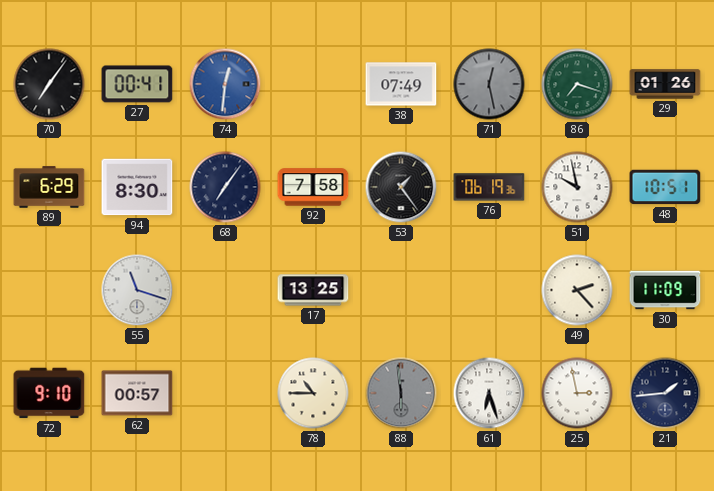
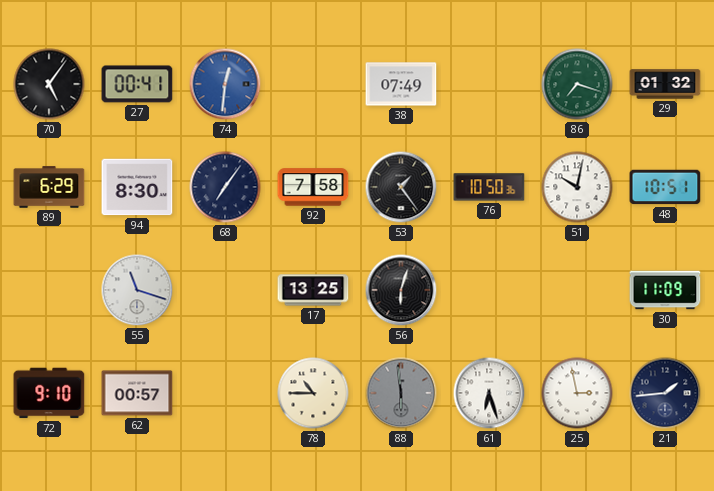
70: 7:06 -> 5:06
71: 12:28 -> none
29: 01:26 -> 01:32
76: 06:19 -> 10:50
51: 9:58 -> 10:02
56: none -> 6:03
49: 2:23 -> none
